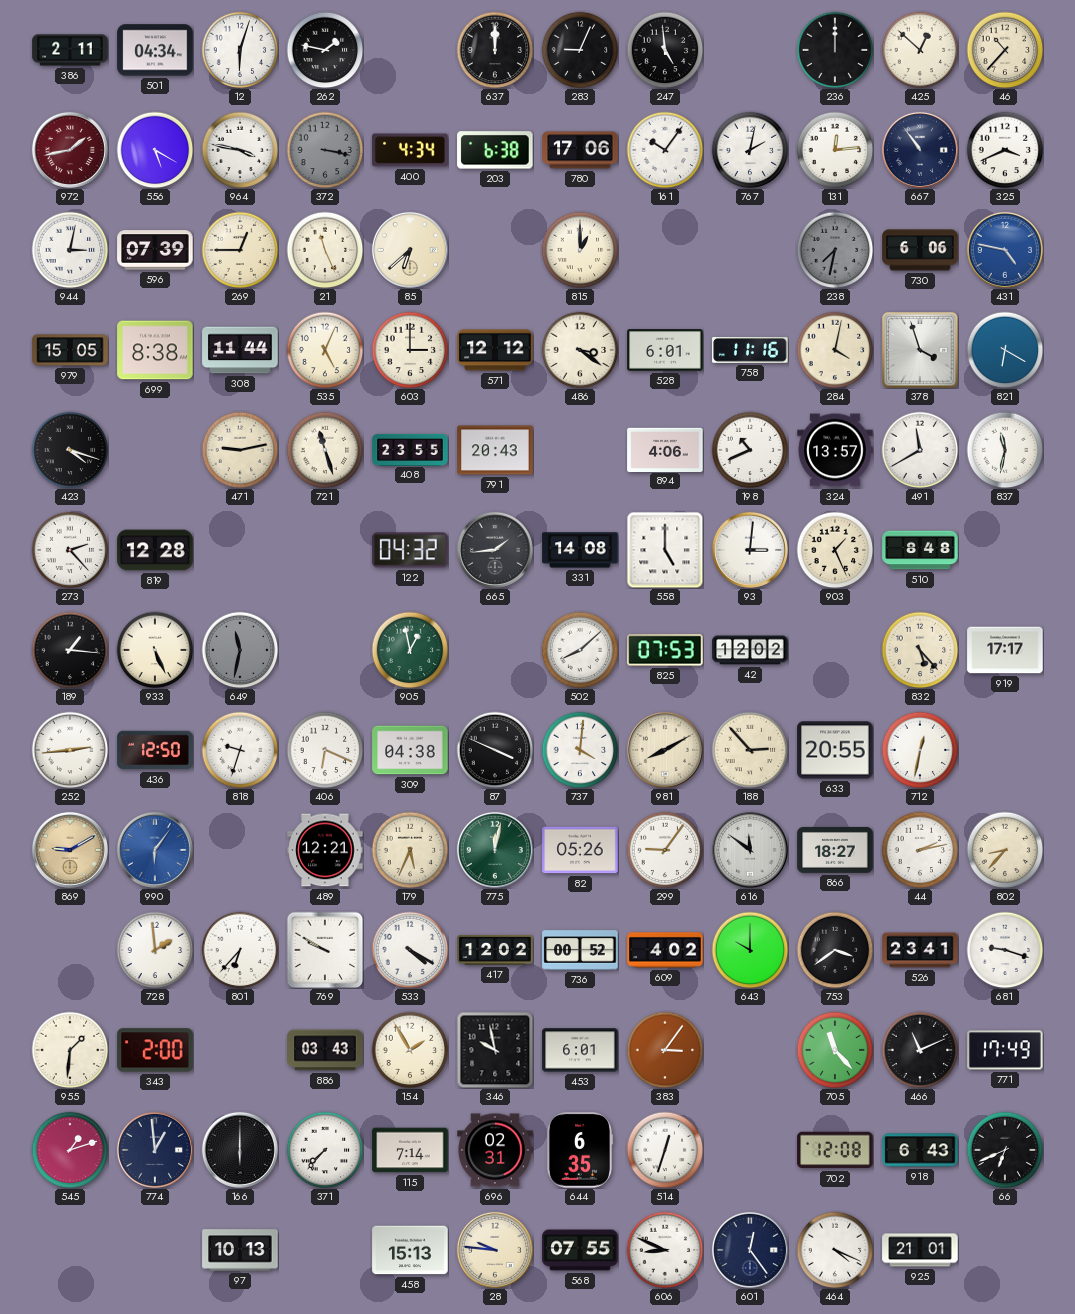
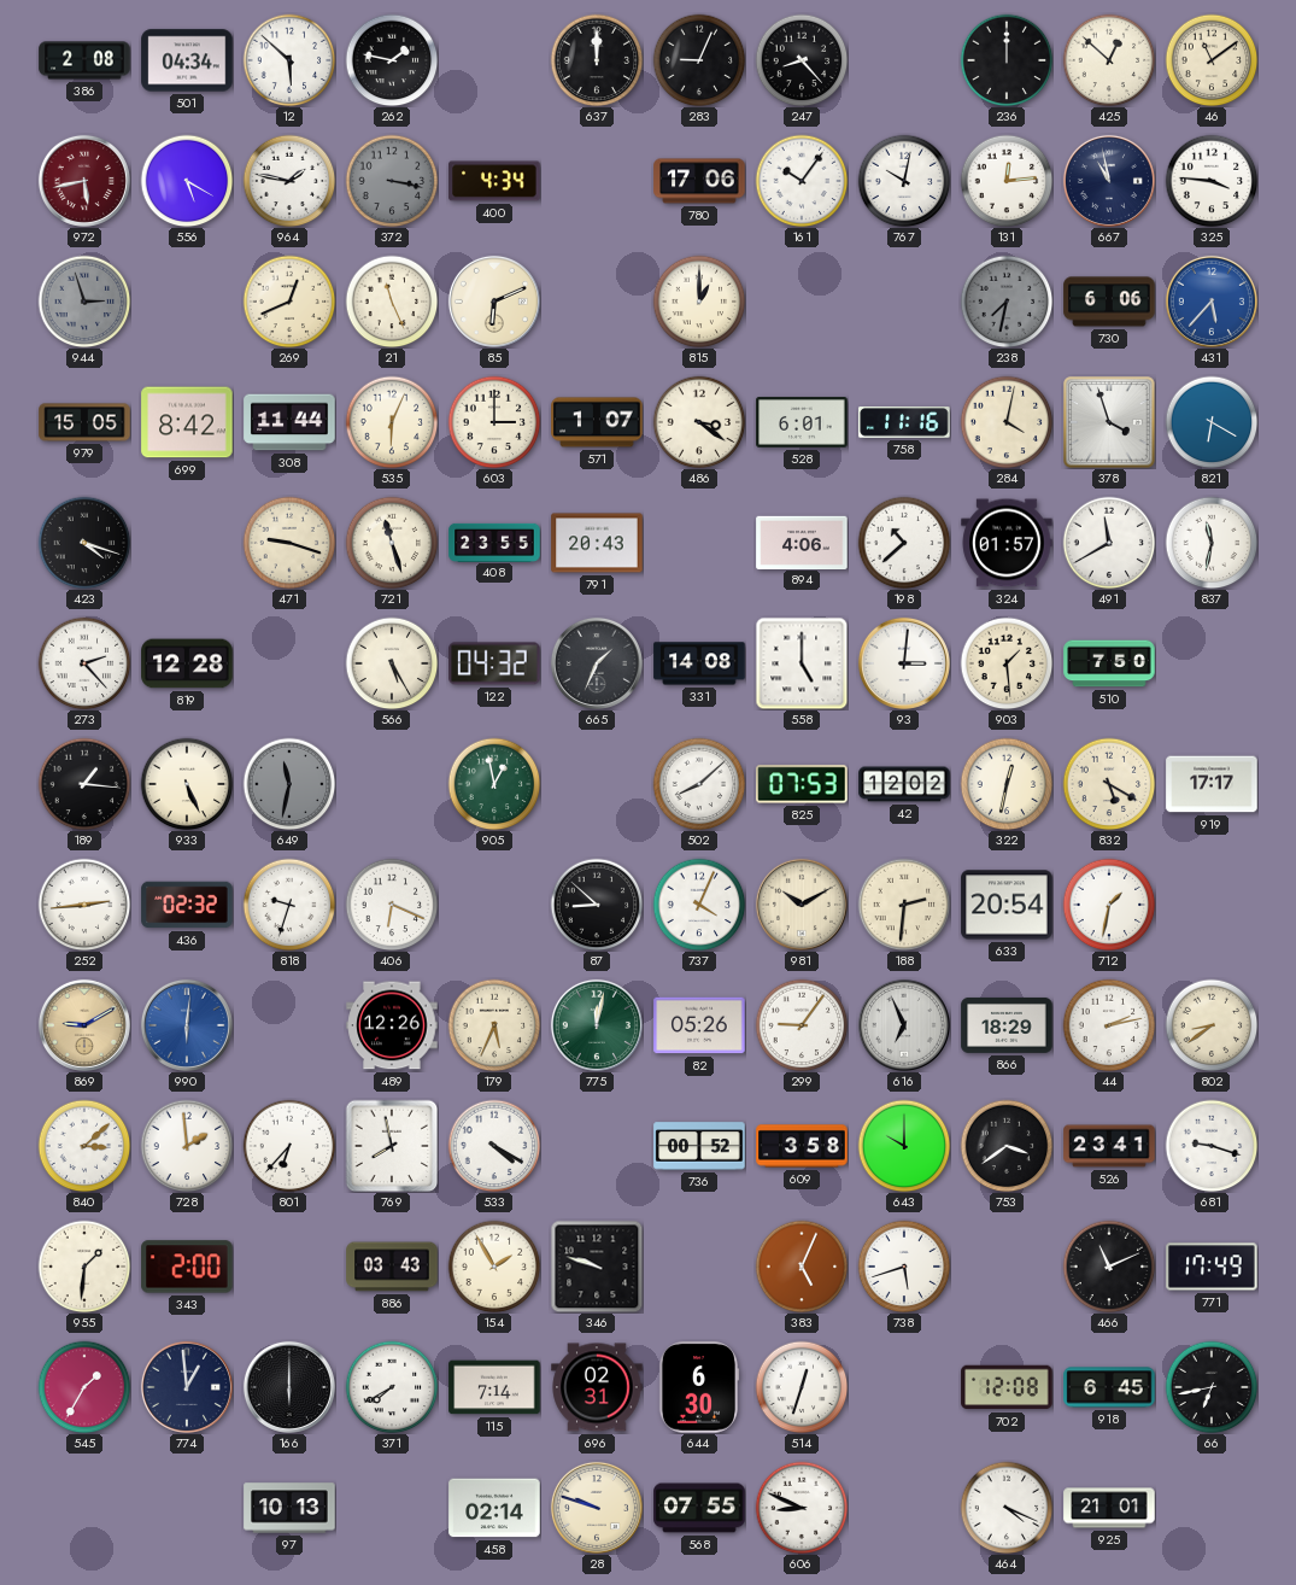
386: 2:11 -> 2:08
12: 6:03 -> 5:52
247: 4:59 -> 8:23
46: 10:37 -> 11:09
972: 1:43 -> 5:43
964: 3:47 -> 1:47
203: 6:38 -> none
767: 2:02 -> 10:02
667: 10:54 -> 10:58
325: 3:41 -> 3:46
944: 3:02 -> 2:57
944 dial: white -> grey
596: 07:39 -> none
269: 12:45 -> 12:41
85: 6:38 -> 6:11
431: 4:47 -> 5:37
699: 8:38 -> 8:42
535: 5:04 -> 6:04
571: 12:12 -> 1:07
471: 9:13 -> 9:18
198: 10:41 -> 10:38
324: 13:57 -> 01:57
566: none -> 5:25
665: 1:44 -> 1:34
903: 1:26 -> 1:29
510: 8:48 -> 7:50
322: none -> 12:32
832: 5:23 -> 5:20
436: 12:50 -> 02:32
309: 04:38 -> none
87: 3:49 -> 8:52
737: 4:01 -> 4:04
981: 8:10 -> 10:10
188: 2:53 -> 2:31
633: 20:55 -> 20:54
712: 12:32 -> 1:32
990: 6:06 -> 6:01
489: 12:21 -> 12:26
616: 11:51 -> 6:56
866: 18:27 -> 18:29
802: 8:37 -> 8:39
840: none -> 3:08
769: 9:50 -> 7:58
417: 12:02 -> none
609: 4:02 -> 3:58
346: 9:58 -> 9:48
453: 6:01 -> none
383: 3:06 -> 5:04
738: none -> 5:42
705: 11:23 -> none
545: 1:12 -> 1:35
371: 7:37 -> 7:40
644: 6:35 -> 6:30
918: 6:43 -> 6:45
66: 6:41 -> 6:43
458: 15:13 -> 02:14
28: 9:46 -> 9:48
601: 12:24 -> none
